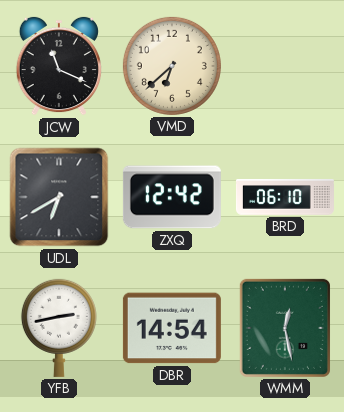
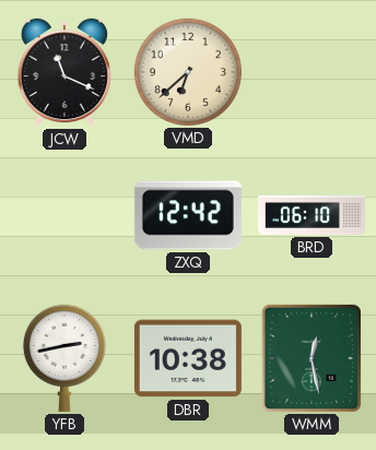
UDL: 6:40 -> none
DBR: 14:54 -> 10:38
